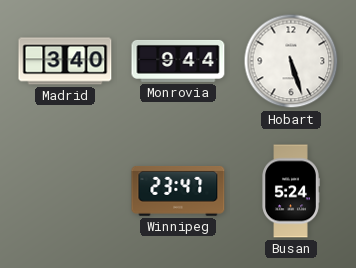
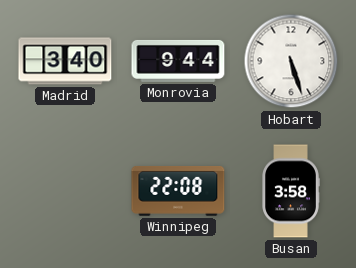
Winnipeg: 23:47 -> 22:08
Busan: 5:24 -> 3:58
